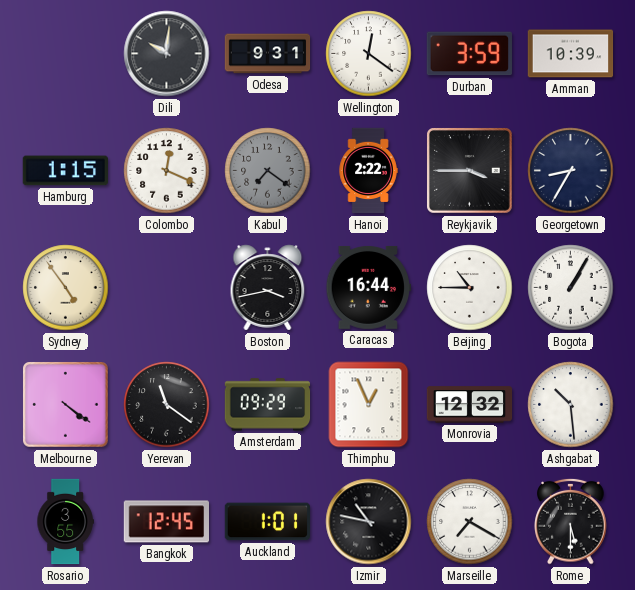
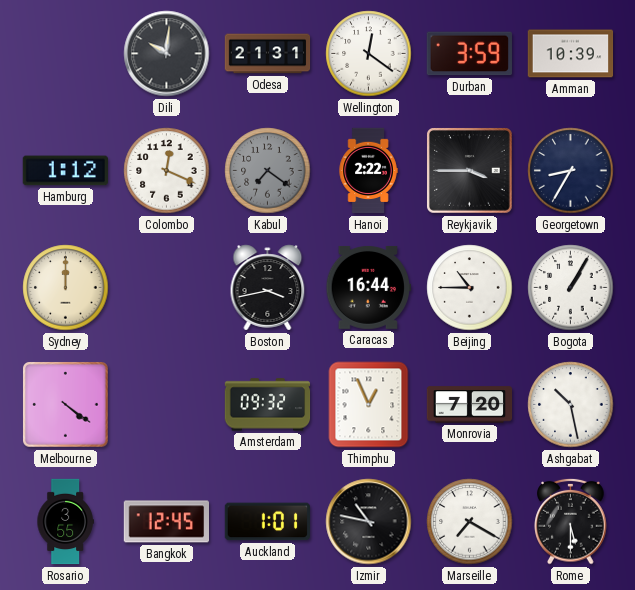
Odesa: 9:31 -> 21:31
Hamburg: 1:15 -> 1:12
Sydney: 4:54 -> 12:00
Yerevan: 11:21 -> none
Amsterdam: 09:29 -> 09:32
Monrovia: 12:32 -> 7:20
Ashgabat: 10:29 -> 10:28
